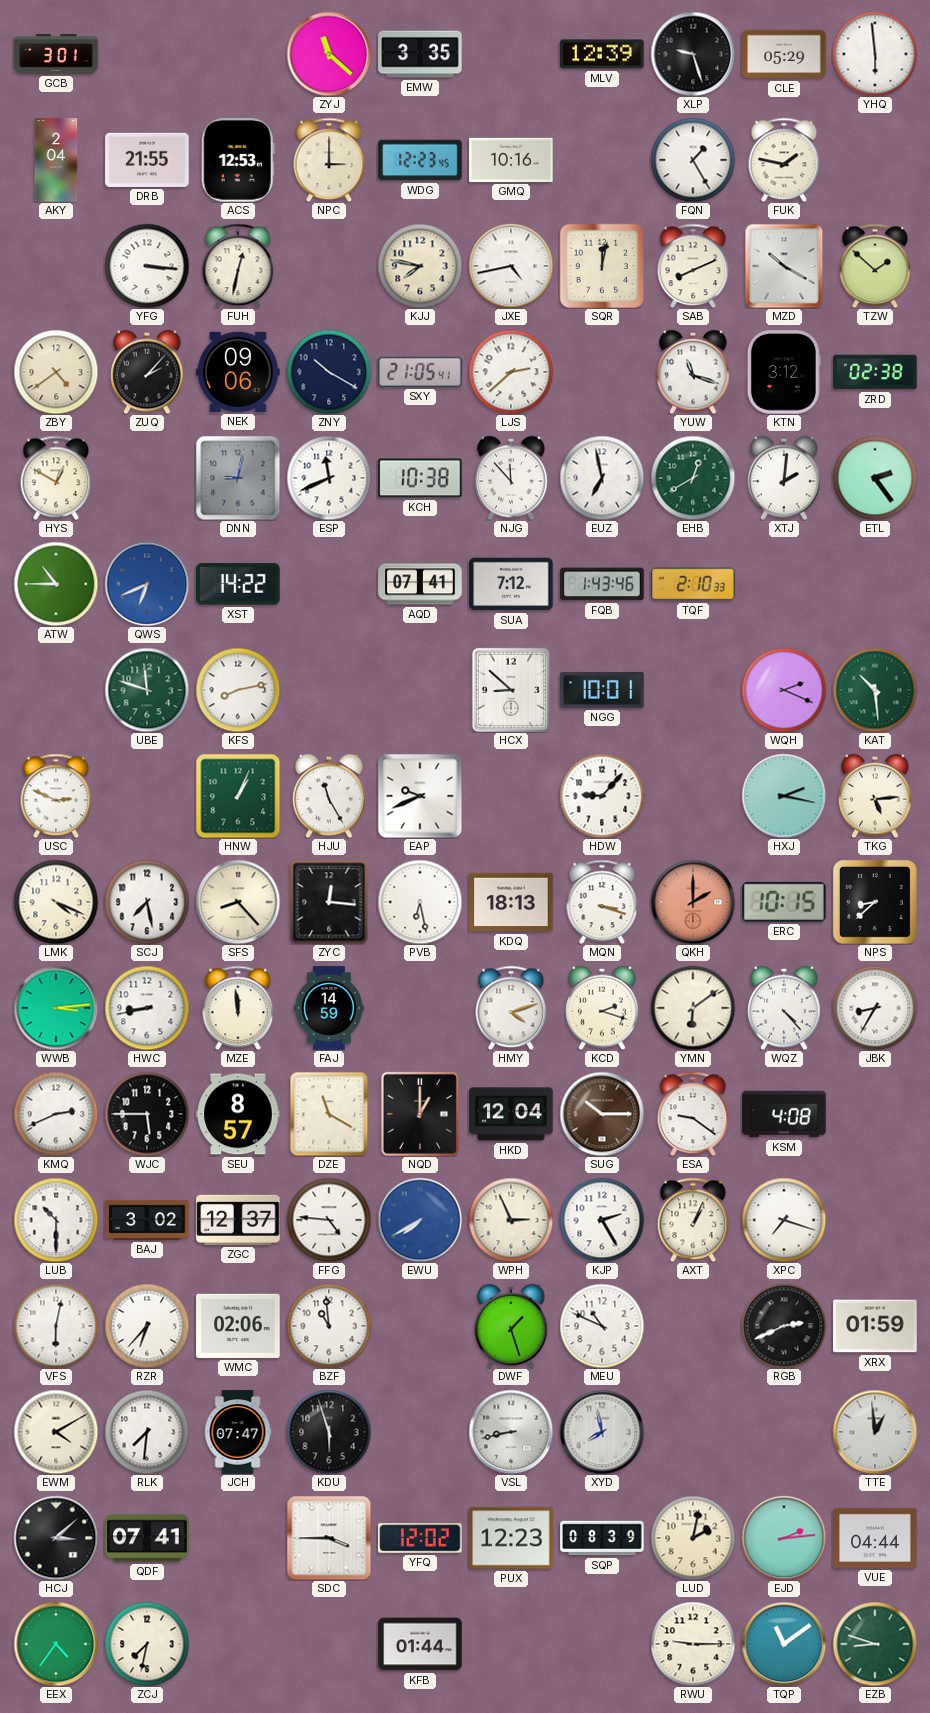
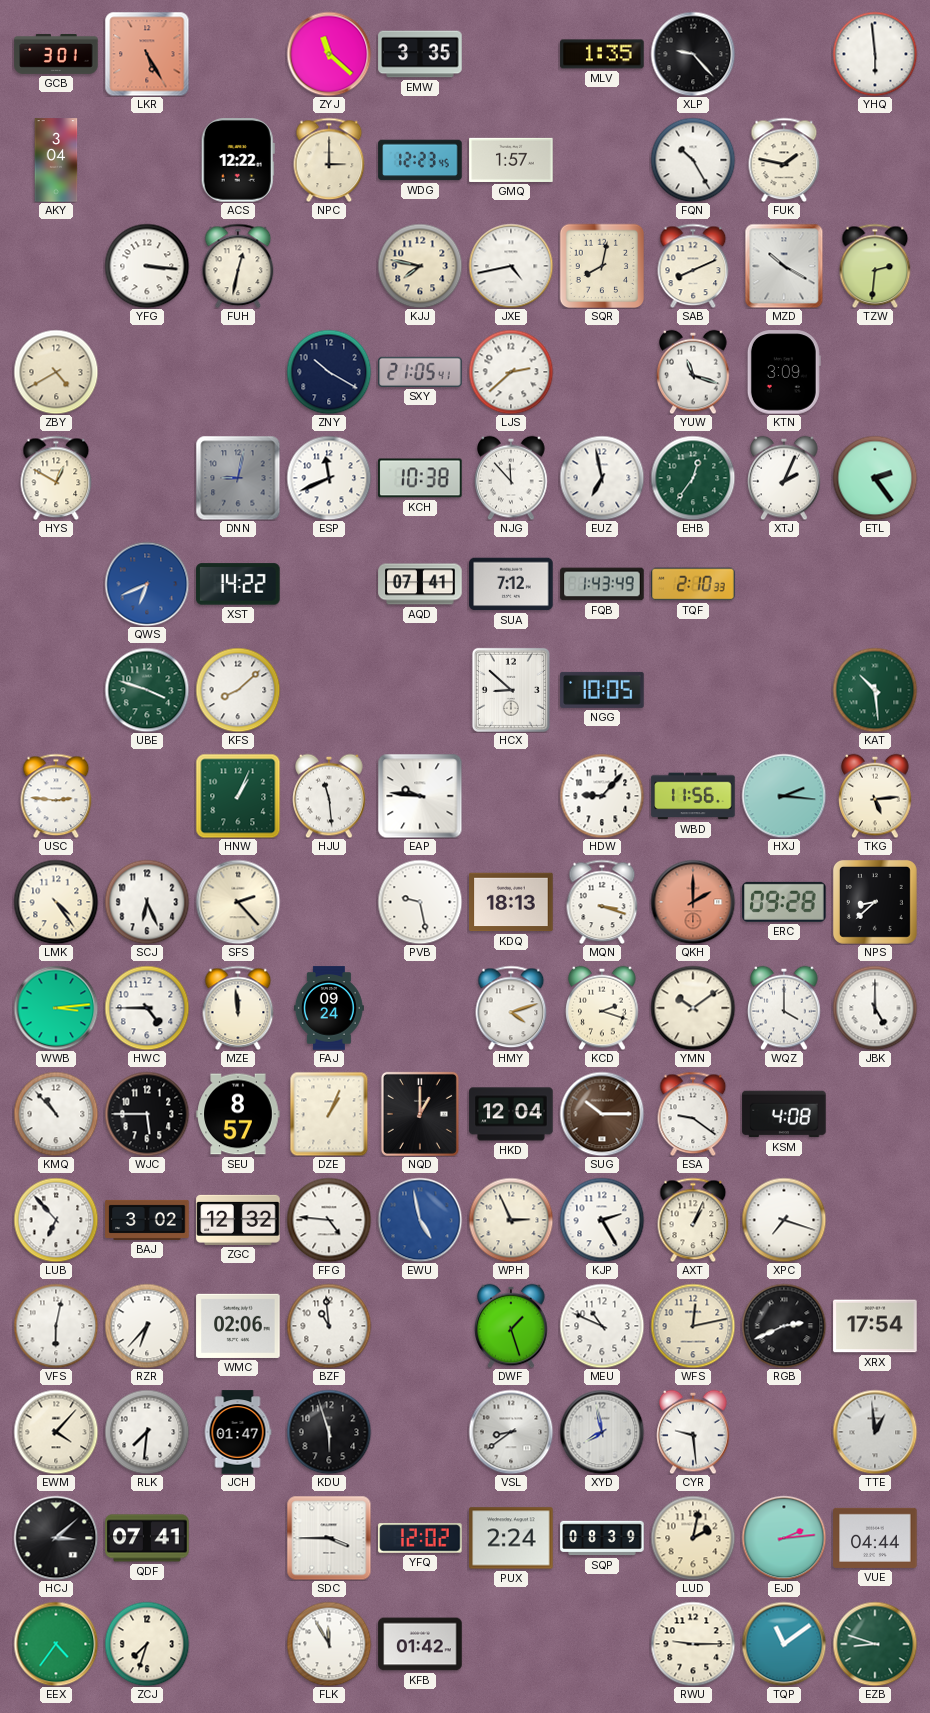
LKR: none -> 5:25
MLV: 12:39 -> 1:35
XLP: 9:27 -> 9:23
CLE: 05:29 -> none
AKY: 2:04 -> 3:04
DRB: 21:55 -> none
ACS: 12:53 -> 12:22
GMQ: 10:16 -> 1:57
FQN: 1:25 -> 10:25
SQR: 12:02 -> 8:02
TZW: 1:52 -> 2:31
ZBY: 4:39 -> 4:40
ZUQ: 2:07 -> none
NEK: 09:06 -> none
KTN: 3:12 -> 3:09
ZRD: 02:38 -> none
EHB: 12:40 -> 12:36
XTJ: 2:01 -> 2:04
ATW: 10:45 -> none
FQB: 1:43:46 -> 1:43:49
UBE: 11:48 -> 3:48
KFS: 8:13 -> 8:08
NGG: 10:01 -> 10:05
WQH: 2:19 -> none
USC: 2:49 -> 2:46
HJU: 11:25 -> 11:29
EAP: 9:41 -> 9:46
WBD: none -> 11:56
HXJ: 2:17 -> 2:16
LMK: 4:19 -> 4:24
SCJ: 7:28 -> 6:26
SFS: 8:23 -> 2:23
ZYC: 12:16 -> none
PVB: 6:28 -> 9:28
ERC: 10:15 -> 09:28
HWC: 8:43 -> 4:45
FAJ: 14:59 -> 09:24
YMN: 6:09 -> 10:09
WQZ: 4:23 -> 4:00
JBK: 8:35 -> 5:00
KMQ: 2:41 -> 10:53
DZE: 11:20 -> 1:04
LUB: 10:30 -> 6:53
ZGC: 12:37 -> 12:32
EWU: 7:40 -> 4:58
WFS: none -> 12:13
XRX: 01:59 -> 17:54
EWM: 4:10 -> 4:07
JCH: 07:47 -> 01:47
VSL: 8:43 -> 8:39
CYR: none -> 9:29
PUX: 12:23 -> 2:24
ZCJ: 7:32 -> 7:33
FLK: none -> 11:55
KFB: 01:44 -> 01:42
